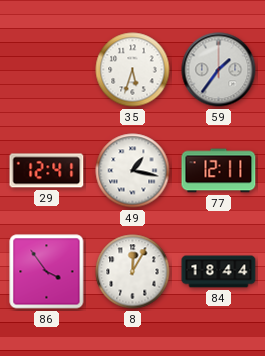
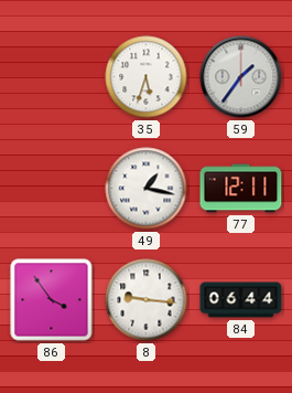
29: 12:41 -> none
8: 12:05 -> 9:16
84: 18:44 -> 06:44
